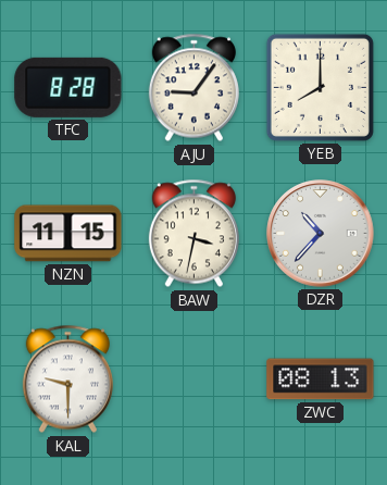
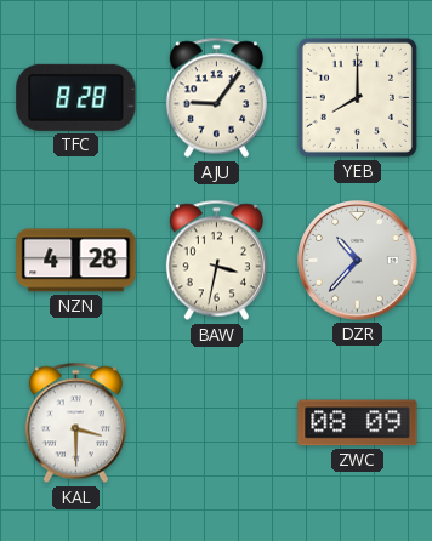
NZN: 11:15 -> 4:28
KAL: 9:30 -> 3:30
ZWC: 08:13 -> 08:09
